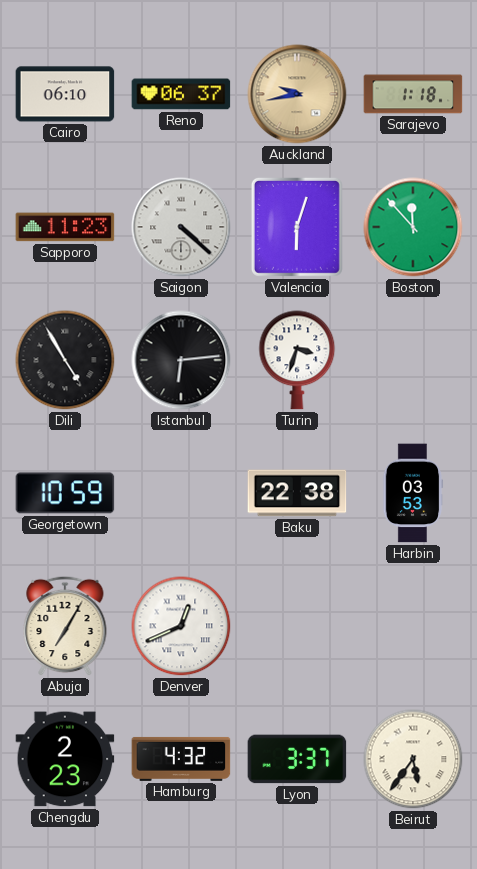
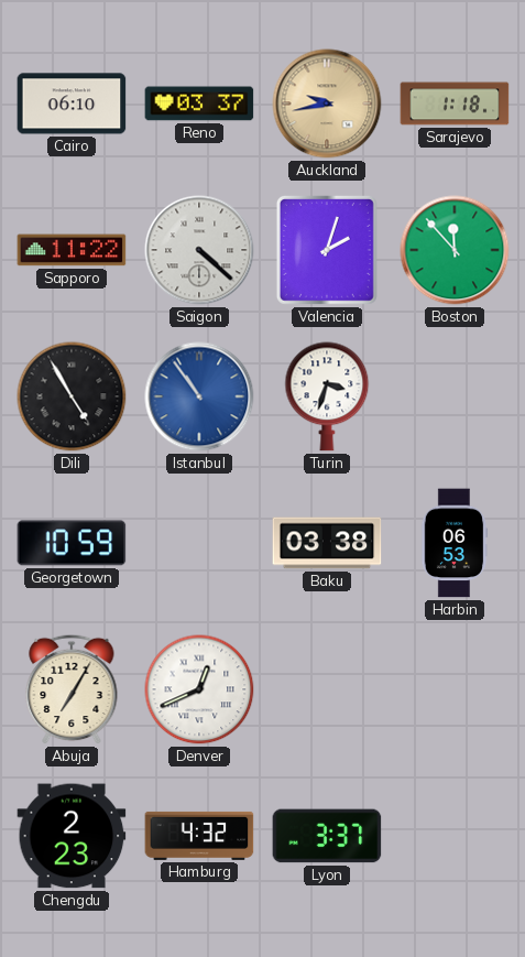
Reno: 06:37 -> 03:37
Sapporo: 11:23 -> 11:22
Valencia: 6:03 -> 2:03
Istanbul: 6:14 -> 10:54
Istanbul dial: black -> blue
Baku: 22:38 -> 03:38
Harbin: 03:53 -> 06:53
Beirut: 5:36 -> none
